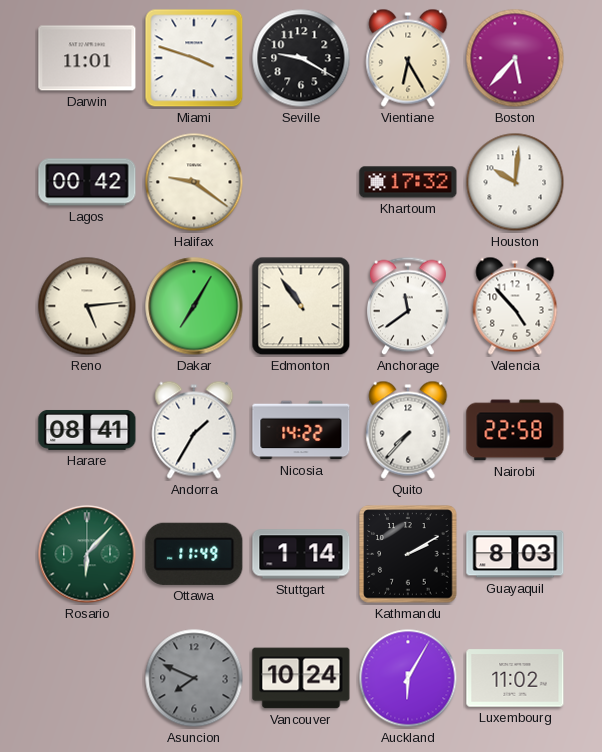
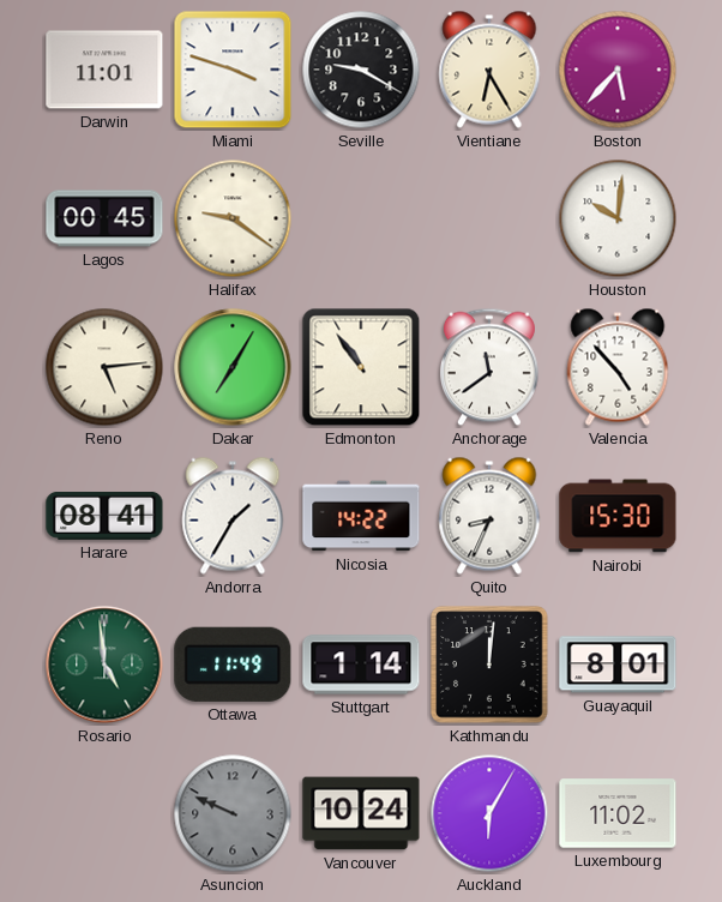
Lagos: 00:42 -> 00:45
Khartoum: 17:32 -> none
Quito: 7:37 -> 8:34
Nairobi: 22:58 -> 15:30
Rosario: 6:07 -> 4:59
Kathmandu: 2:10 -> 12:01
Guayaquil: 8:03 -> 8:01
Asuncion: 7:49 -> 9:49
